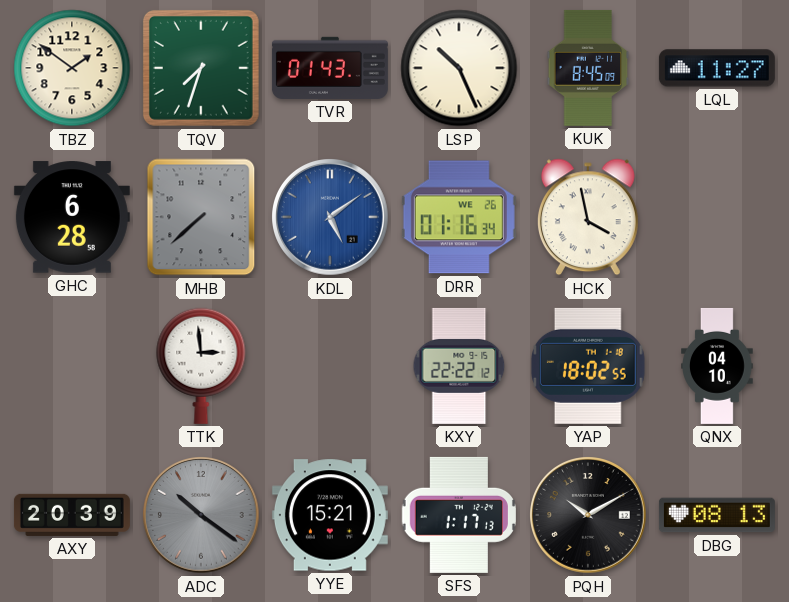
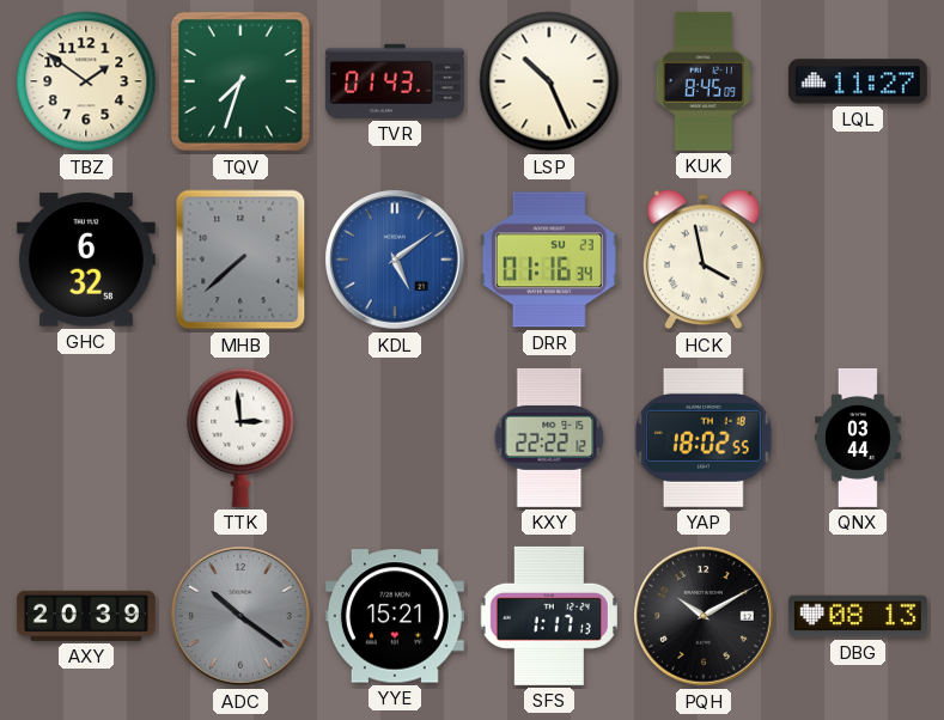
GHC: 6:28 -> 6:32
DRR date: WE 26 -> SU 23
QNX: 04:10 -> 03:44
